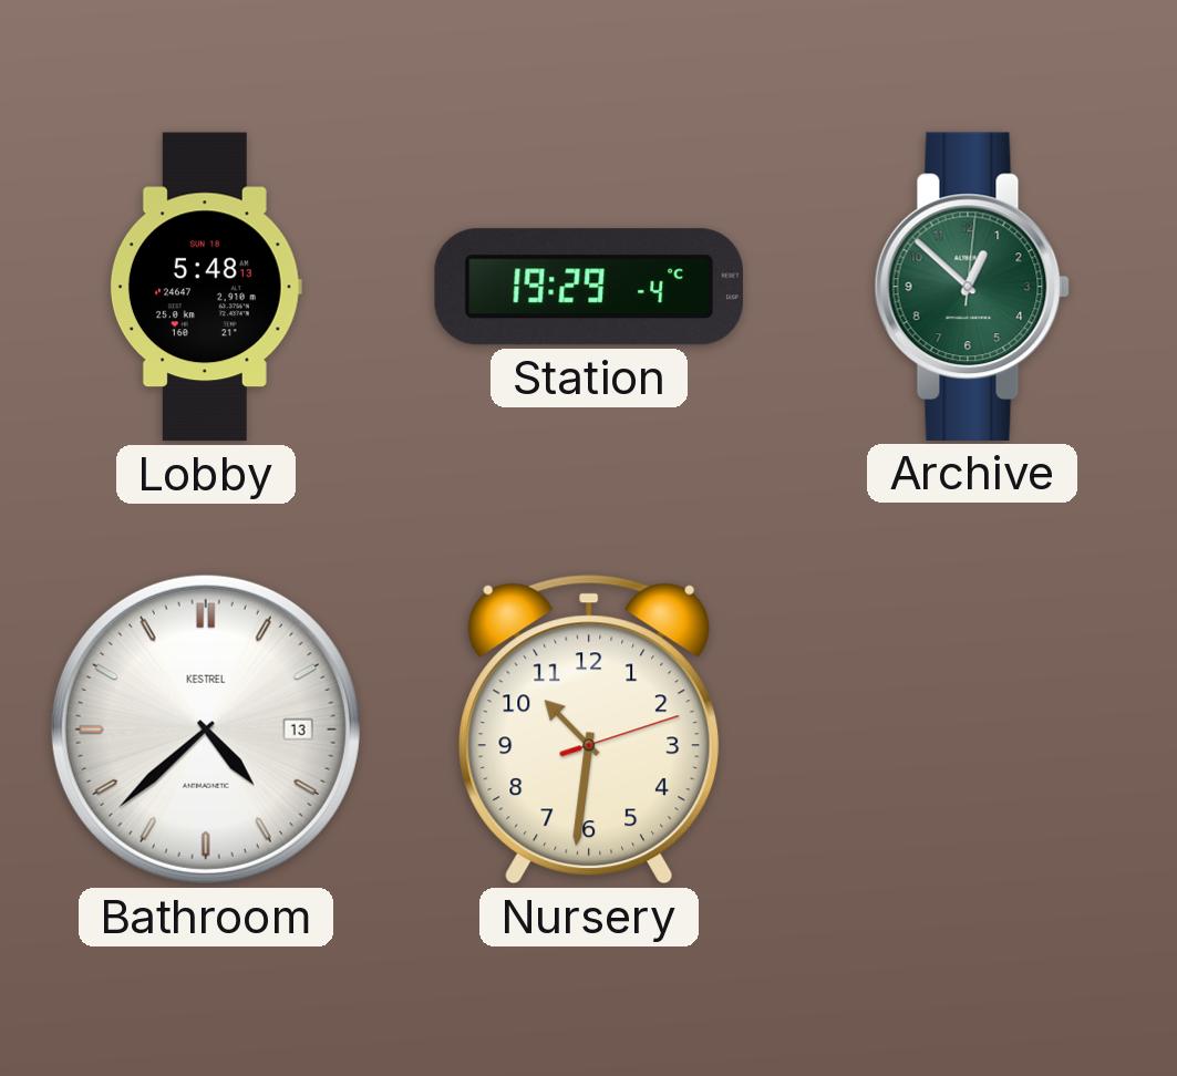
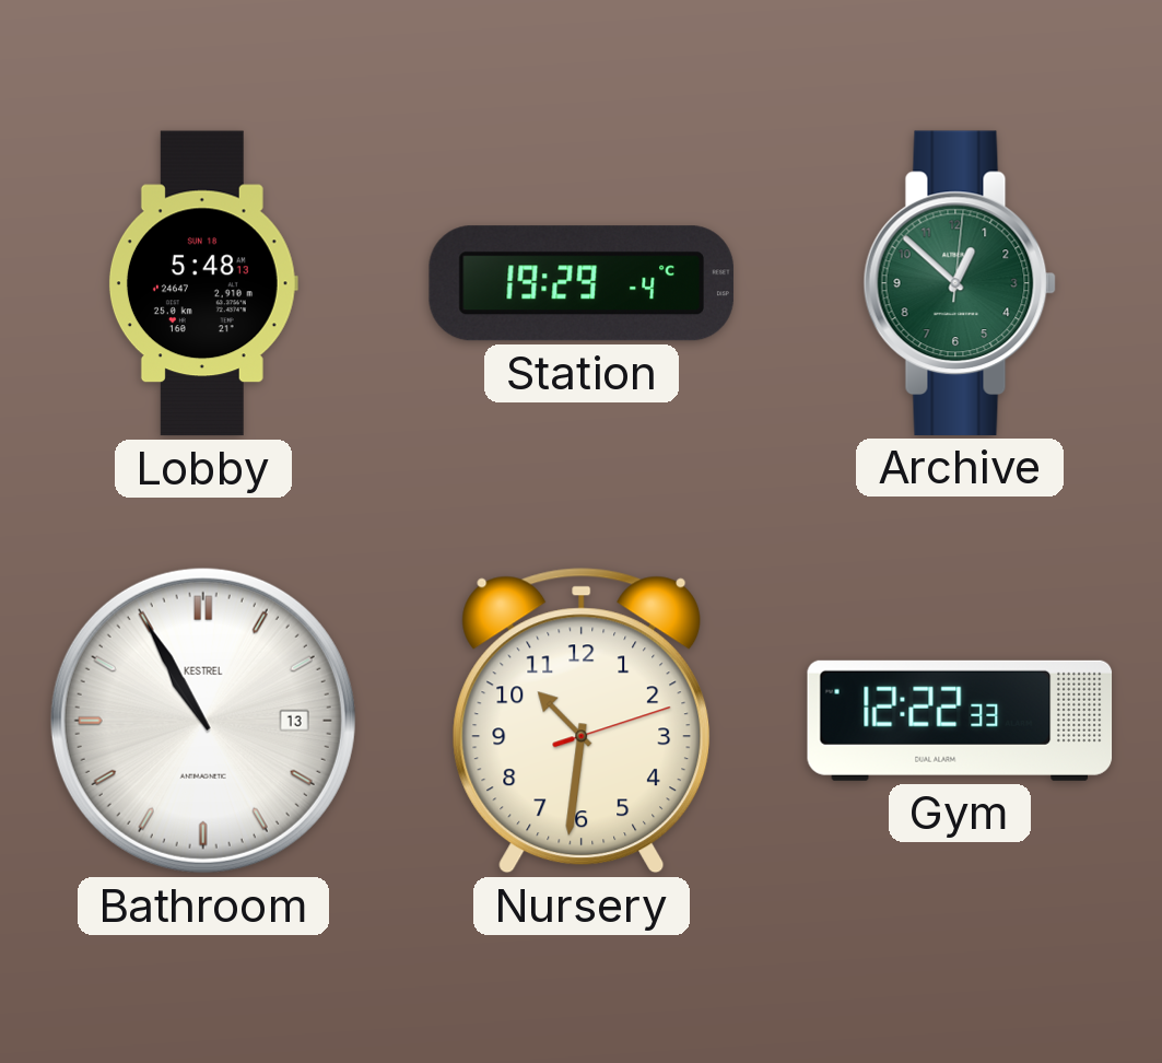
Bathroom: 4:38 -> 10:55
Gym: none -> 12:22
